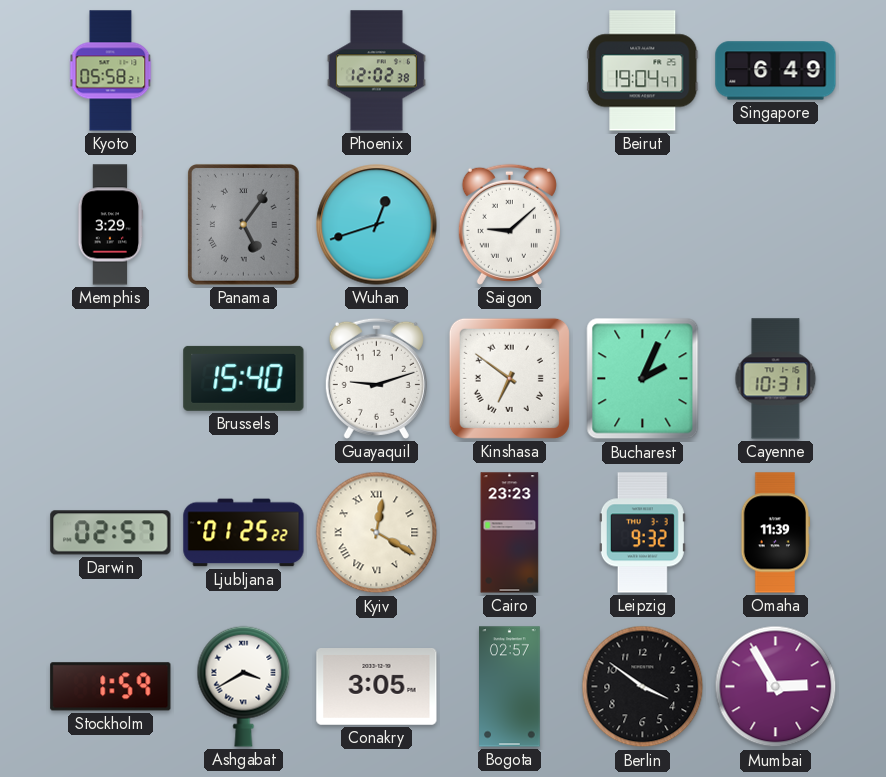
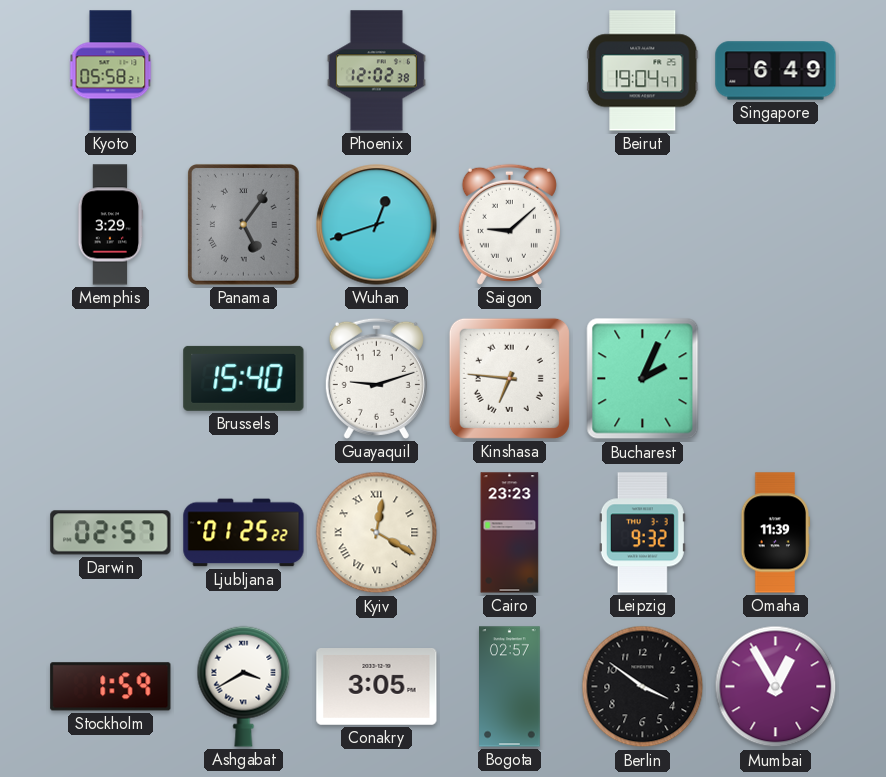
Kinshasa: 6:51 -> 6:46
Cayenne: 10:31 -> none
Mumbai: 2:55 -> 12:55
